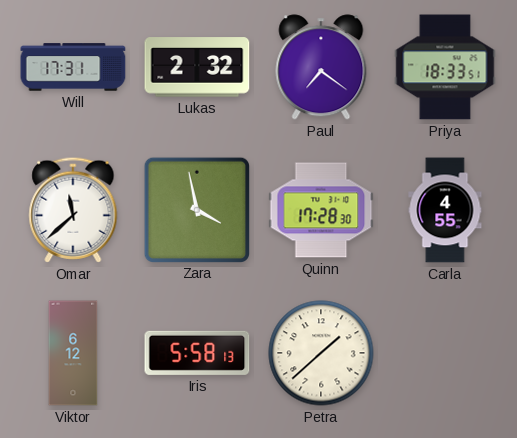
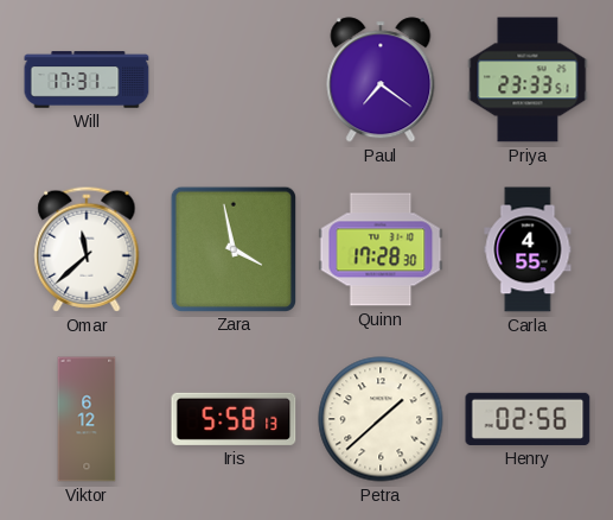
Lukas: 2:32 -> none
Priya: 18:33 -> 23:33
Henry: none -> 02:56
